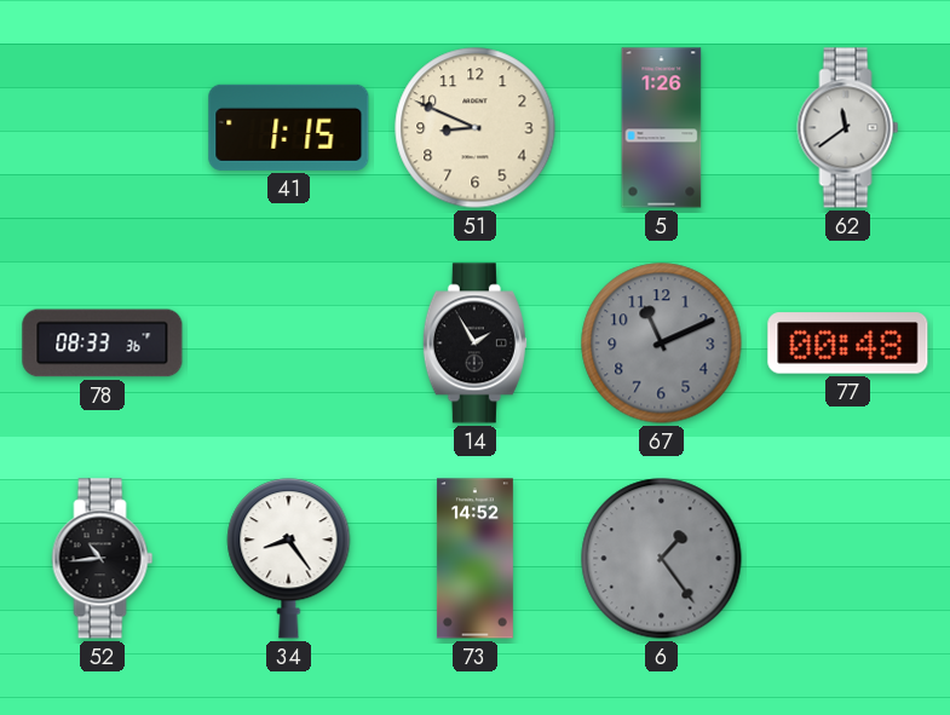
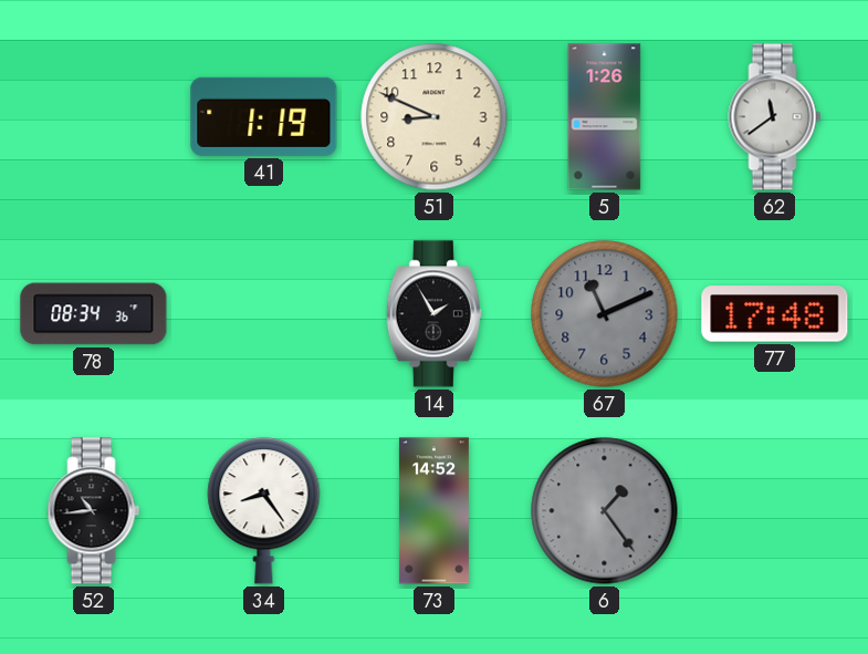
41: 1:15 -> 1:19
78: 08:33 -> 08:34
77: 00:48 -> 17:48
